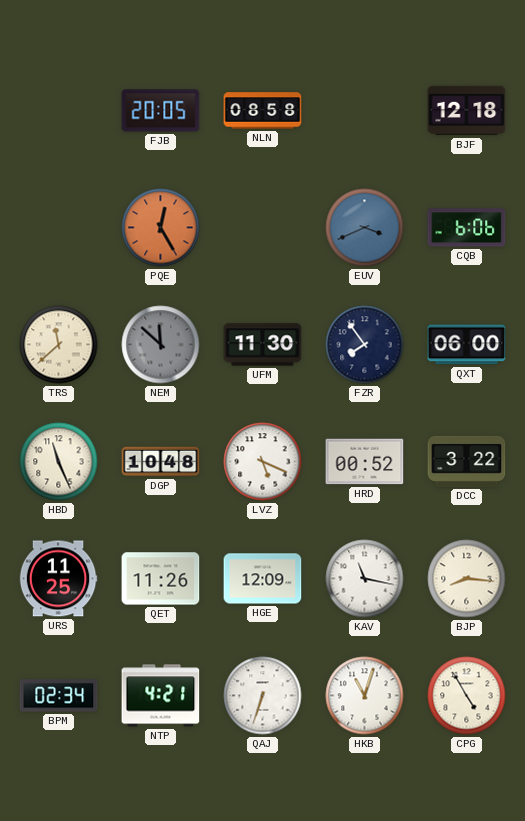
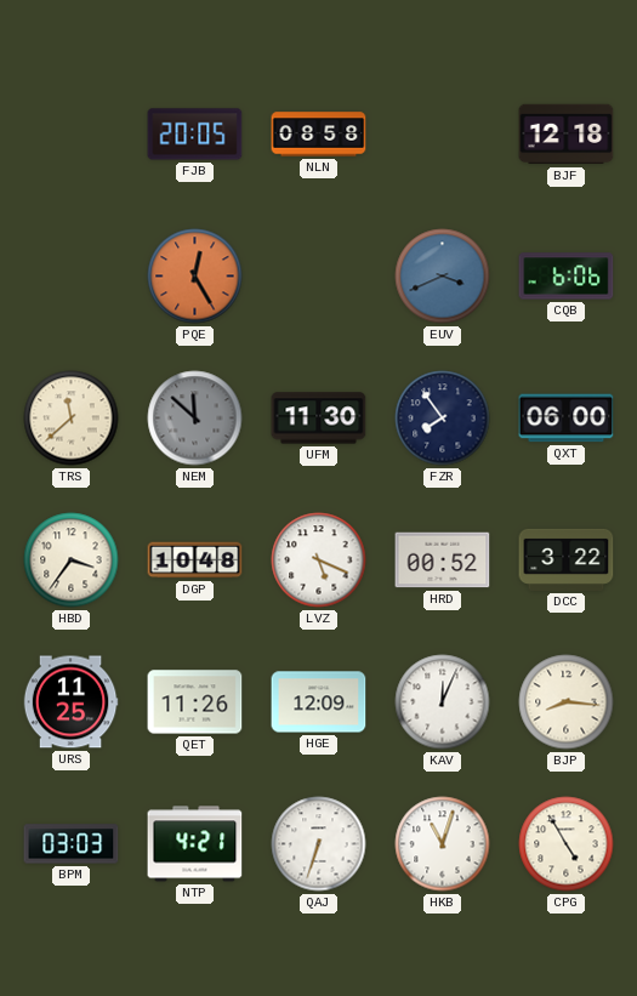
HBD: 11:26 -> 3:36
KAV: 11:17 -> 12:04
BPM: 02:34 -> 03:03
